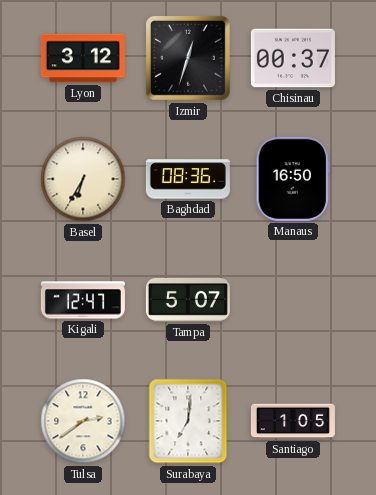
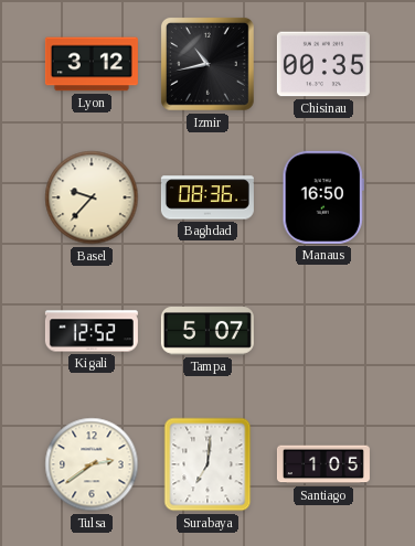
Izmir: 12:33 -> 10:43
Chisinau: 00:37 -> 00:35
Basel: 6:35 -> 9:37
Kigali: 12:47 -> 12:52
